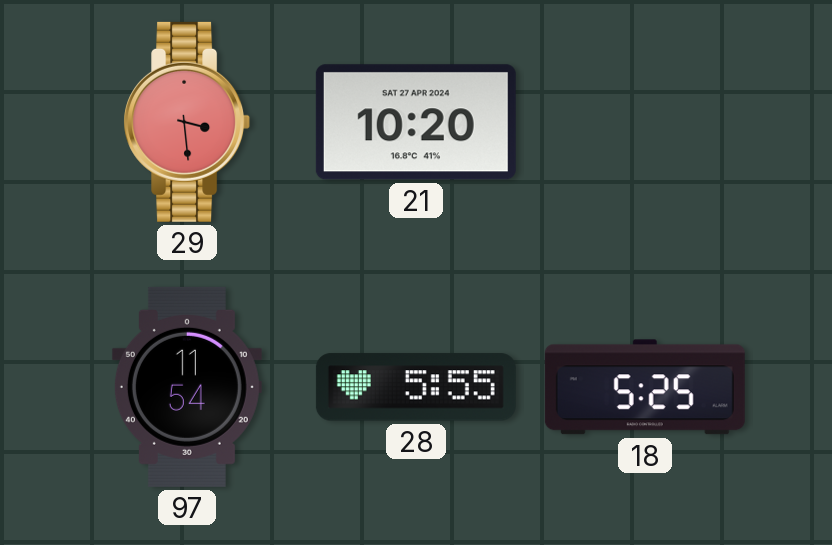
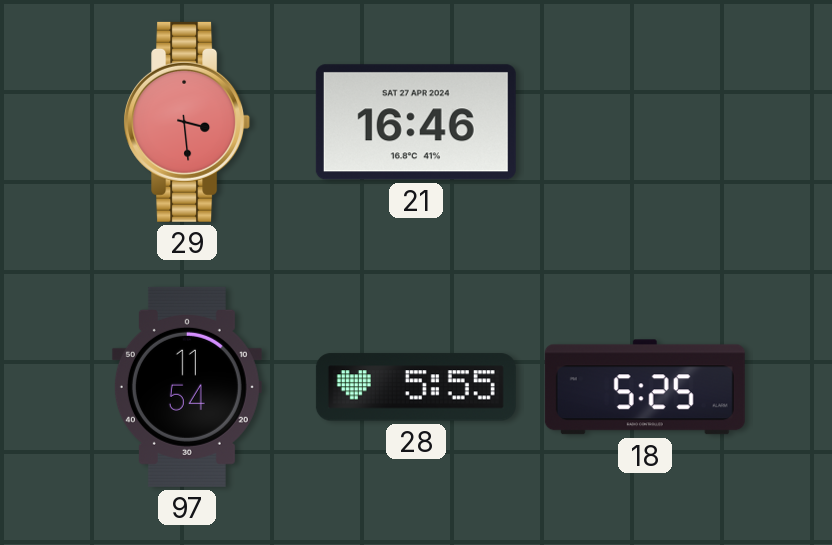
21: 10:20 -> 16:46
